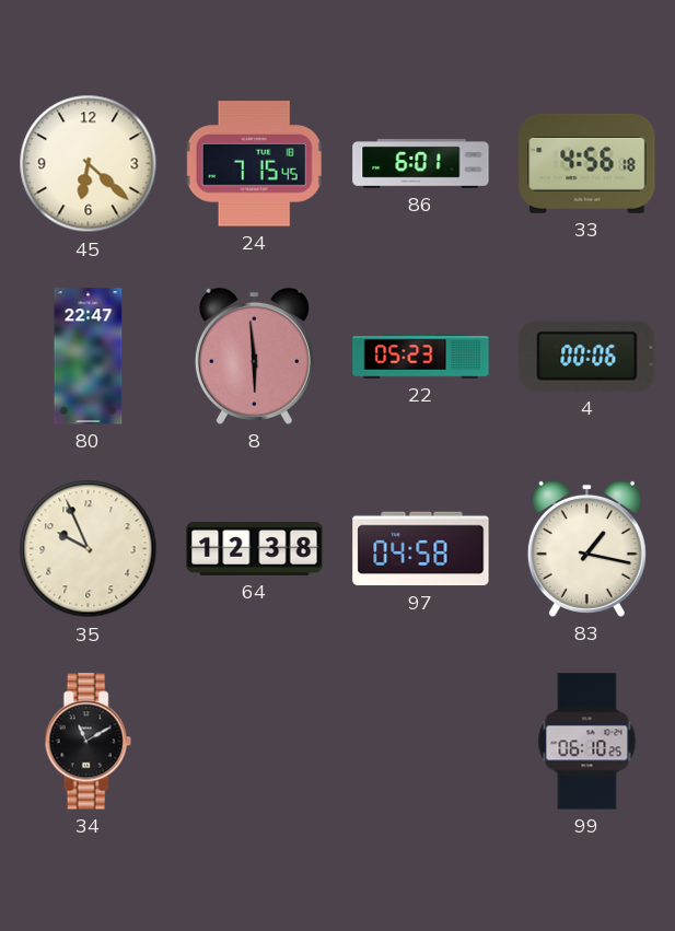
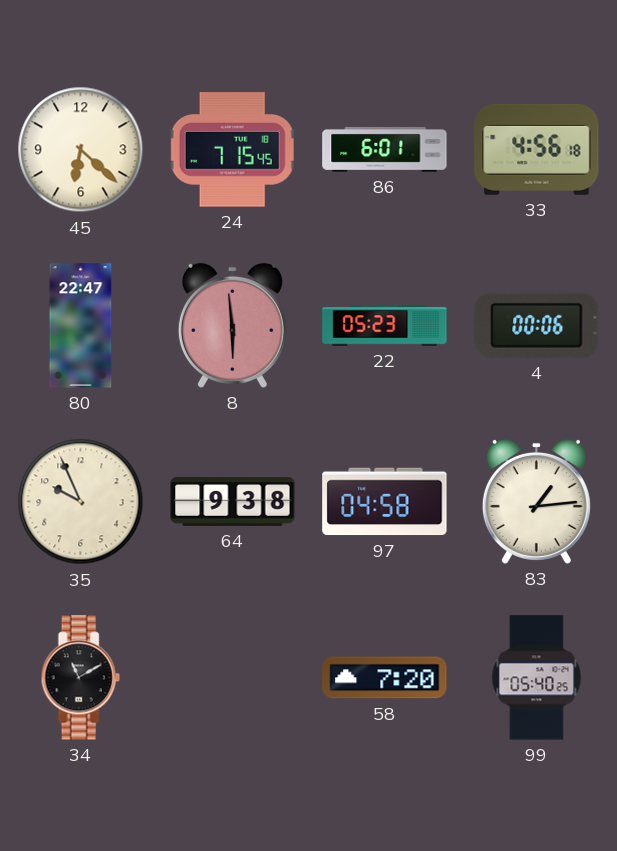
64: 12:38 -> 9:38
83: 1:17 -> 1:14
58: none -> 7:20
99: 06:10 -> 05:40
